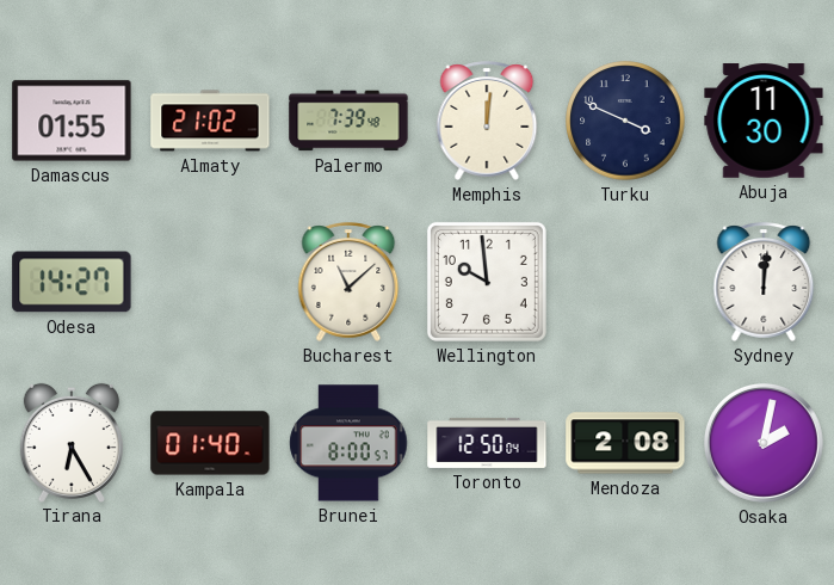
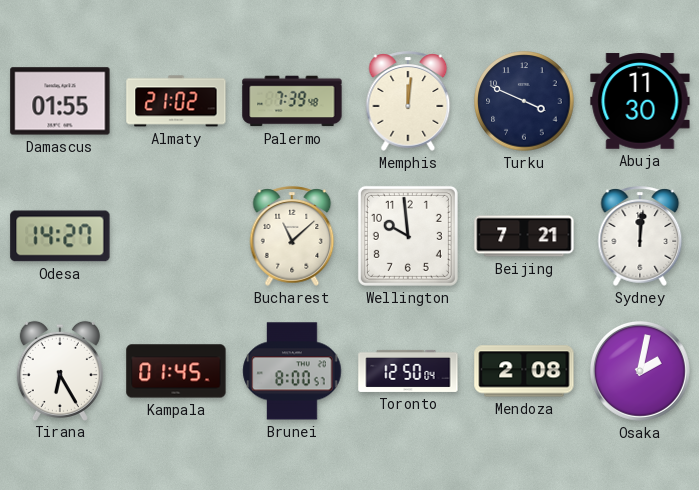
Beijing: none -> 7:21
Kampala: 01:40 -> 01:45
